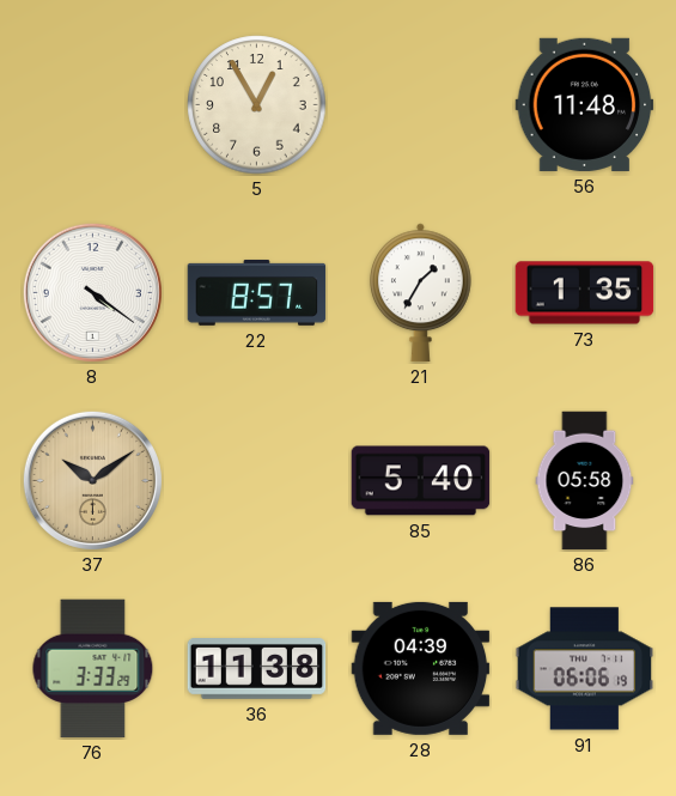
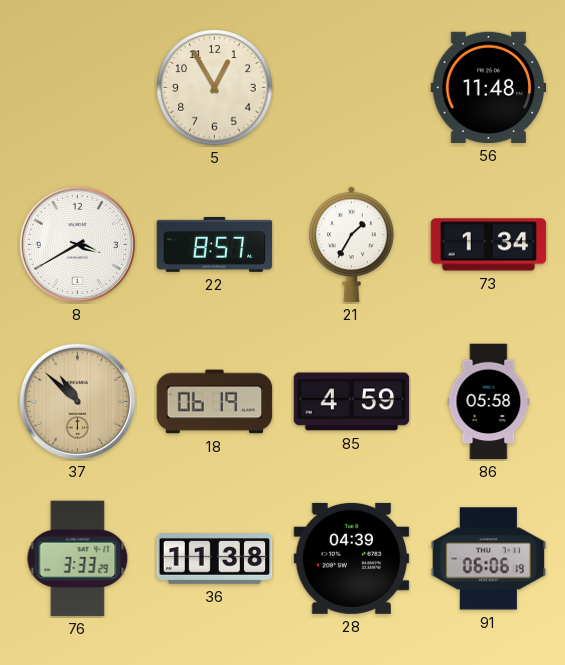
8: 4:21 -> 3:40
73: 1:35 -> 1:34
37: 10:09 -> 10:52
18: none -> 06:19
85: 5:40 -> 4:59
